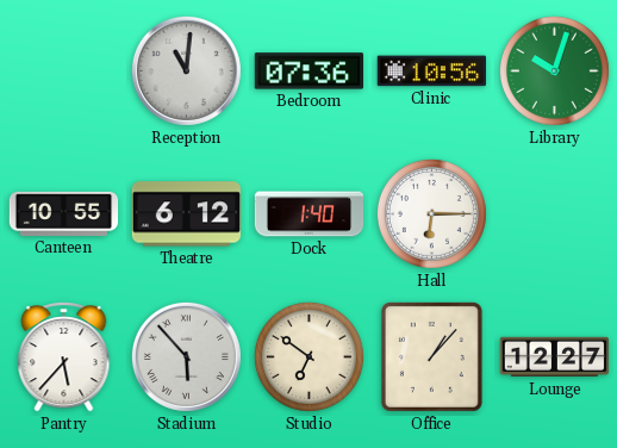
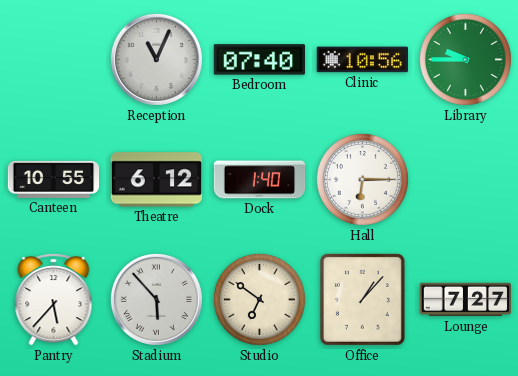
Reception: 11:01 -> 11:04
Bedroom: 07:36 -> 07:40
Library: 10:03 -> 9:45
Lounge: 12:27 -> 7:27
